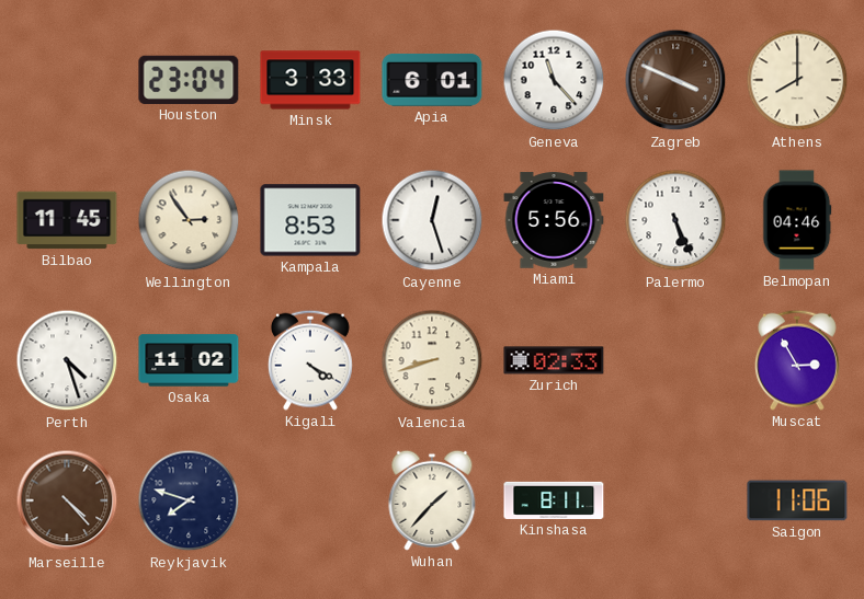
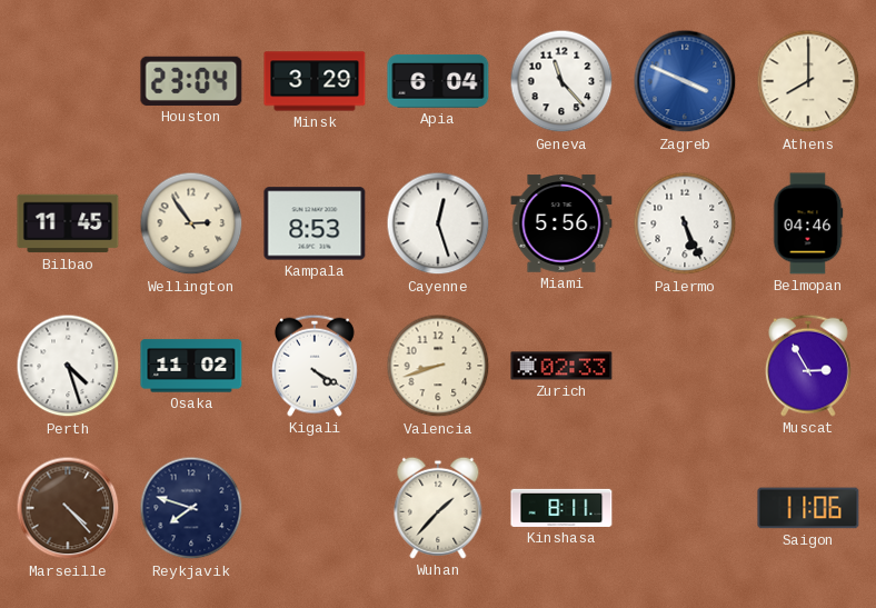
Minsk: 3:33 -> 3:29
Apia: 6:01 -> 6:04
Zagreb dial: brown -> blue
